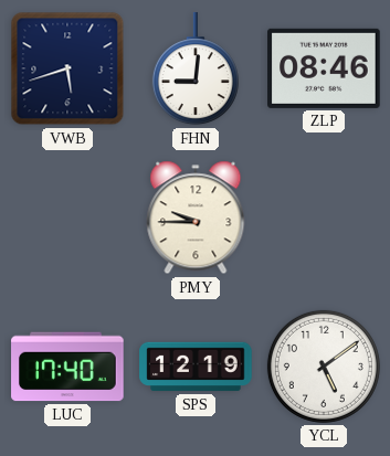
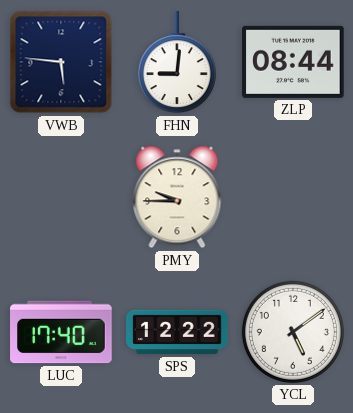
VWB: 5:42 -> 5:46
ZLP: 08:46 -> 08:44
SPS: 12:19 -> 12:22
